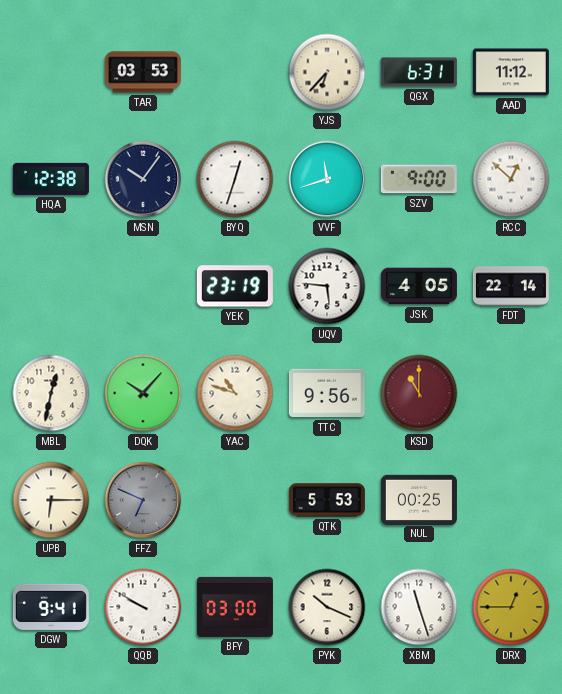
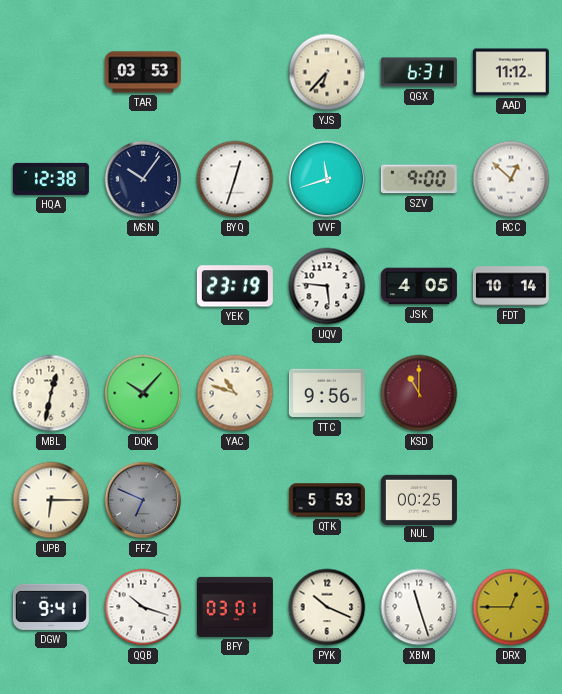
FDT: 22:14 -> 10:14
QQB: 9:50 -> 10:18
BFY: 03:00 -> 03:01
